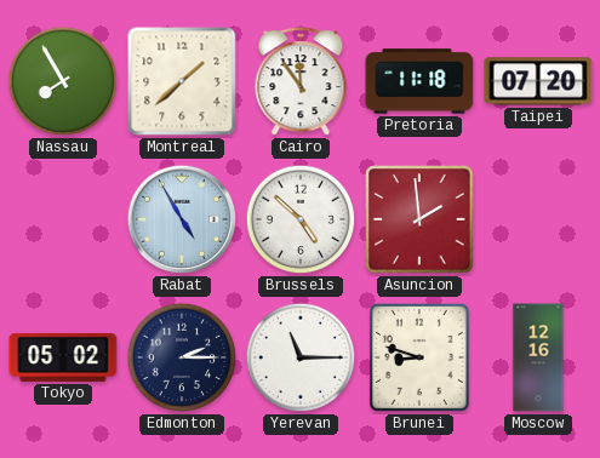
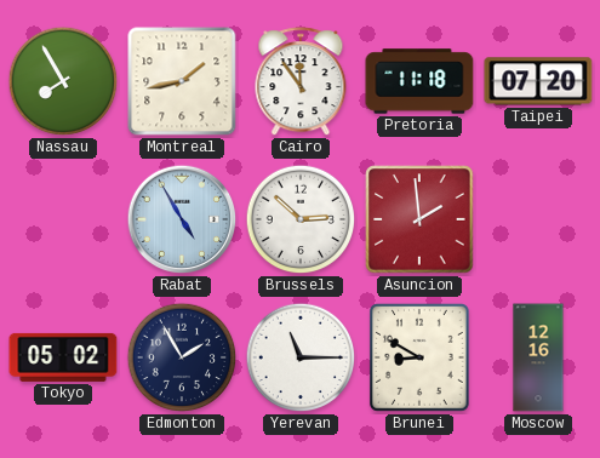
Montreal: 1:38 -> 1:43
Brussels: 4:52 -> 2:52
Edmonton: 2:15 -> 1:55
Brunei: 8:48 -> 8:50
